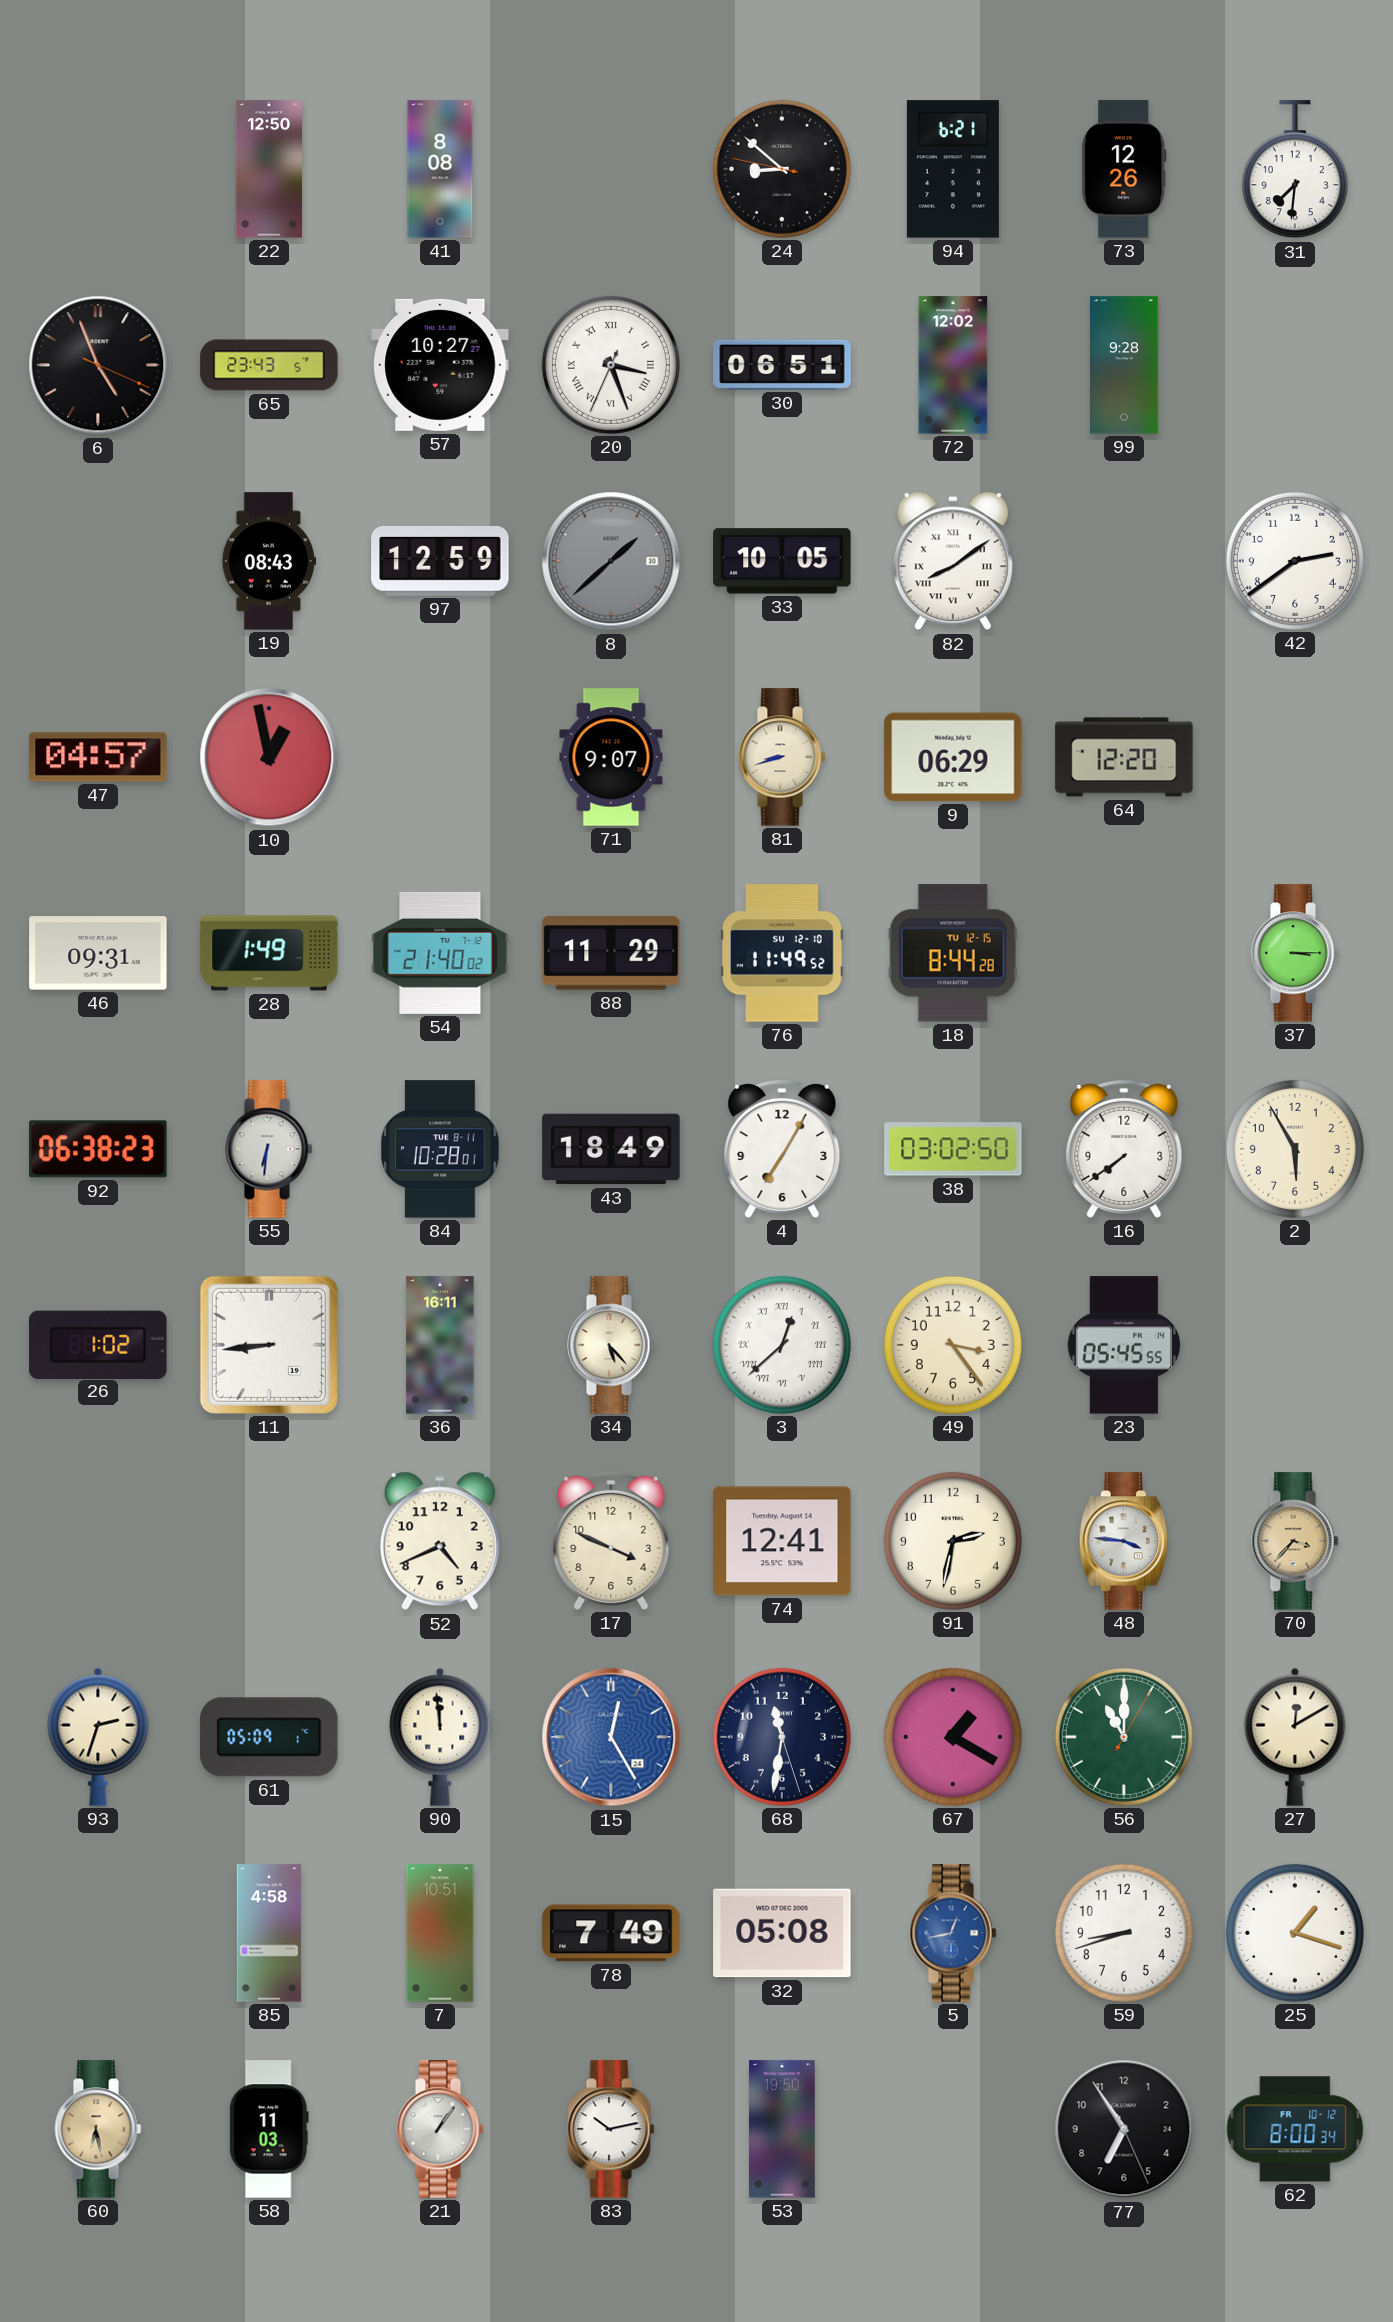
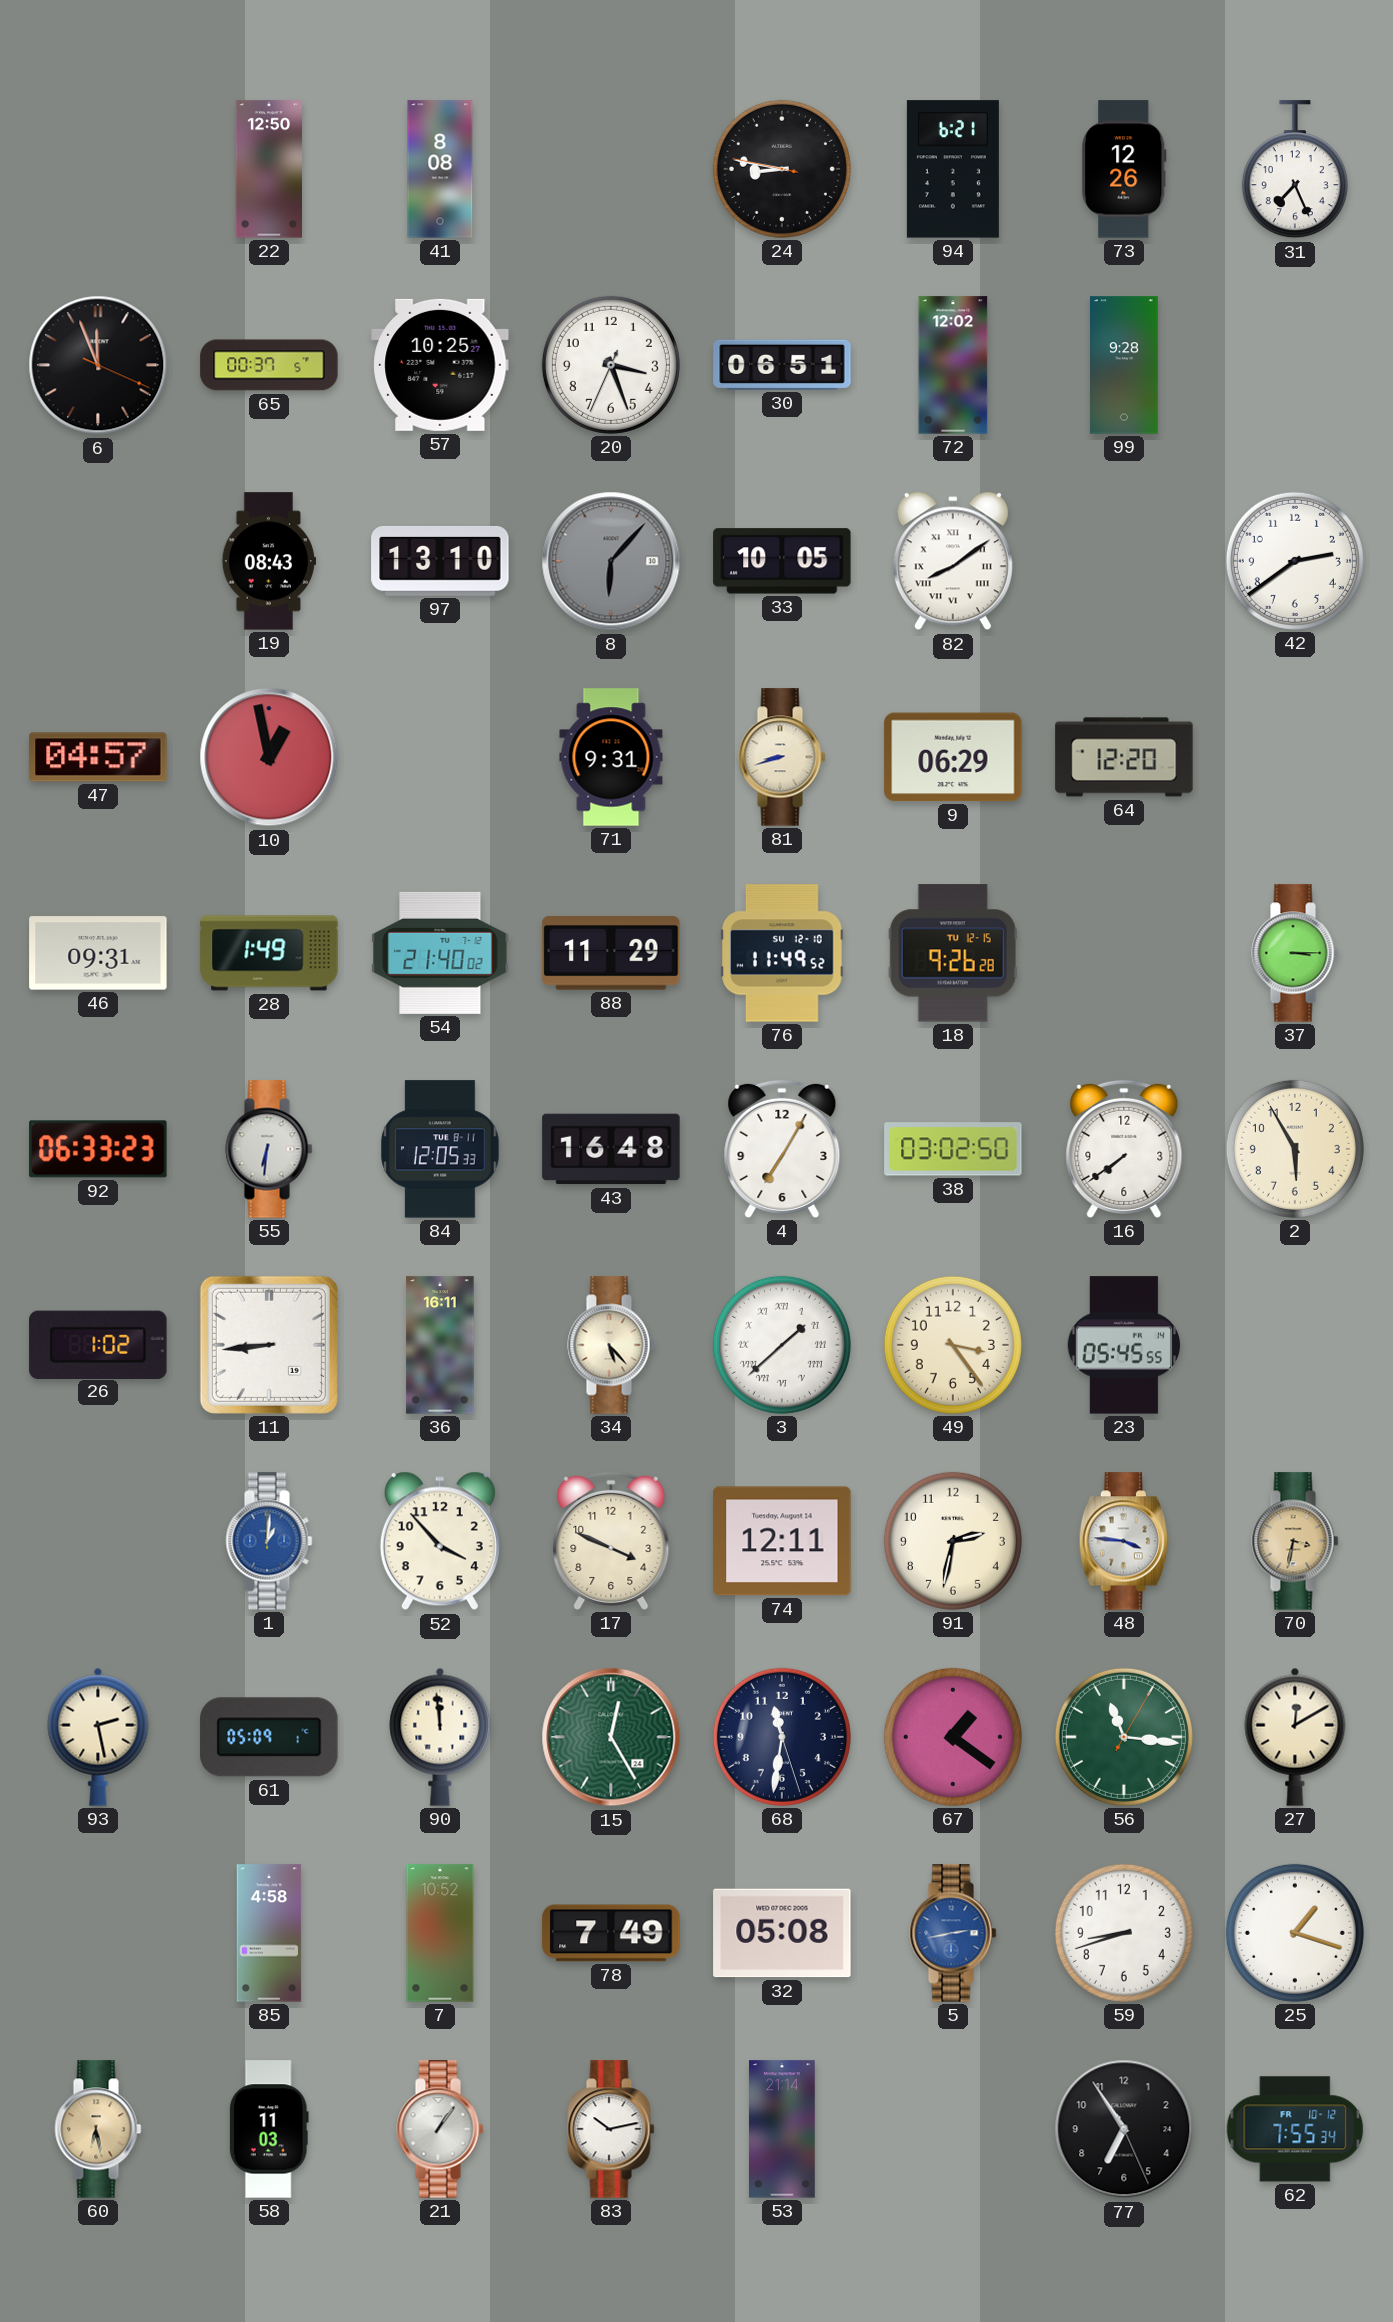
24: 8:51 -> 8:46
31: 7:31 -> 7:26
6: 4:56 -> 11:56
65: 23:43 -> 00:37
57: 10:27 -> 10:25
20 numerals: Roman -> Arabic
97: 12:59 -> 13:10
8: 1:38 -> 6:07
71: 9:07 -> 9:31
18: 8:44 -> 9:26
92: 06:38 -> 06:33
84: 10:28 -> 12:05
43: 18:49 -> 16:48
3: 12:38 -> 1:38
1: none -> 1:01
52: 4:41 -> 3:53
74: 12:41 -> 12:11
70: 3:37 -> 3:32
93: 2:33 -> 2:28
15 dial: blue -> green
67: 1:20 -> 1:21
56: 11:00 -> 11:16
7: 10:51 -> 10:52
5: 12:43 -> 2:43
53: 19:50 -> 21:14
62: 8:00 -> 7:55
